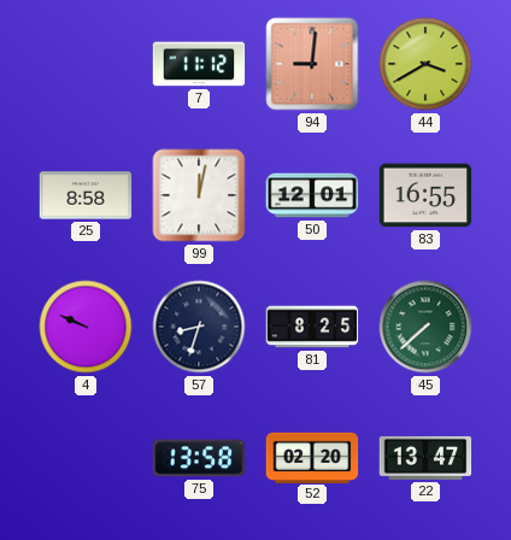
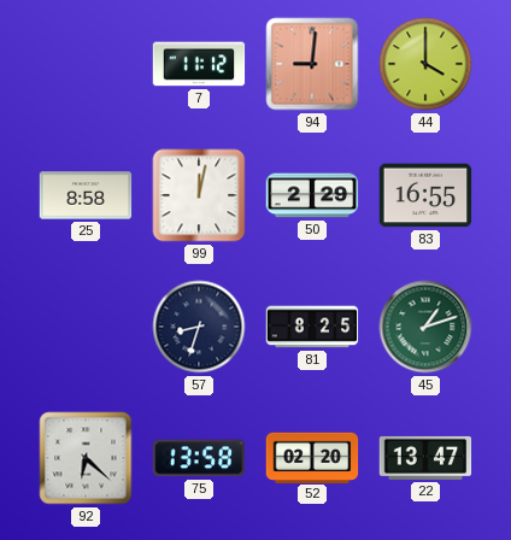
44: 3:40 -> 4:00
50: 12:01 -> 2:29
4: 9:49 -> none
45: 7:38 -> 1:12
92: none -> 6:22
